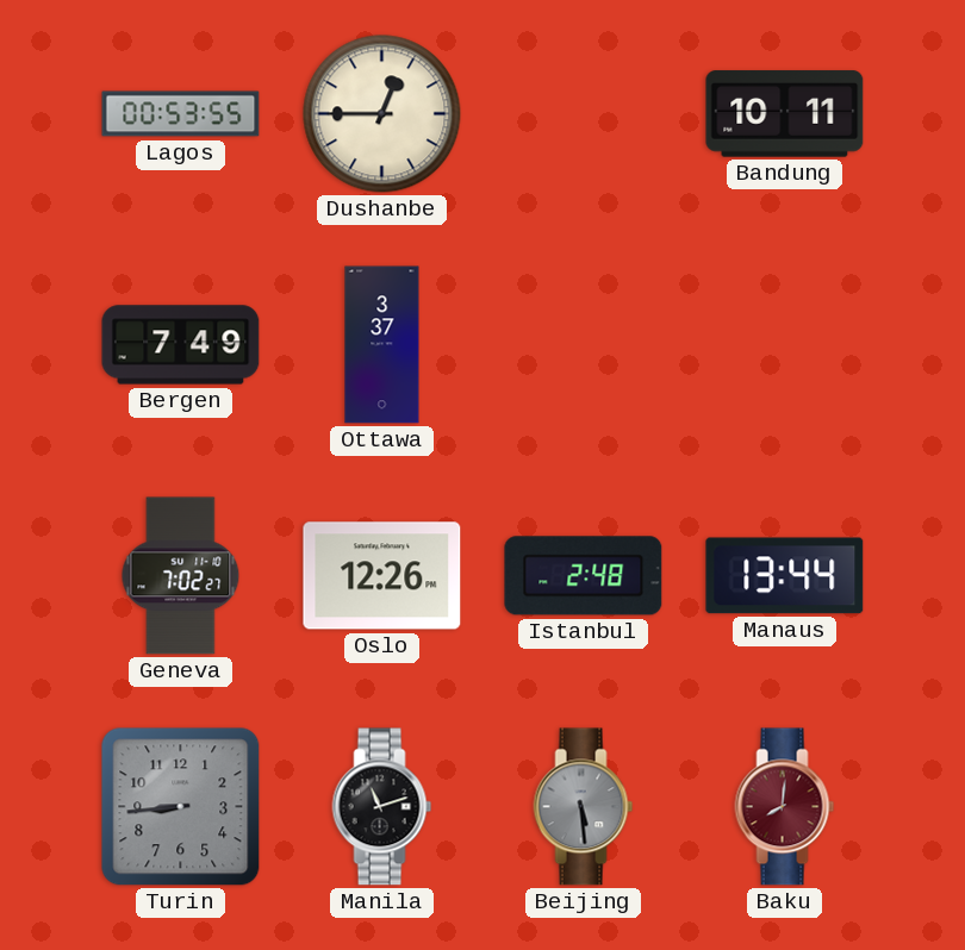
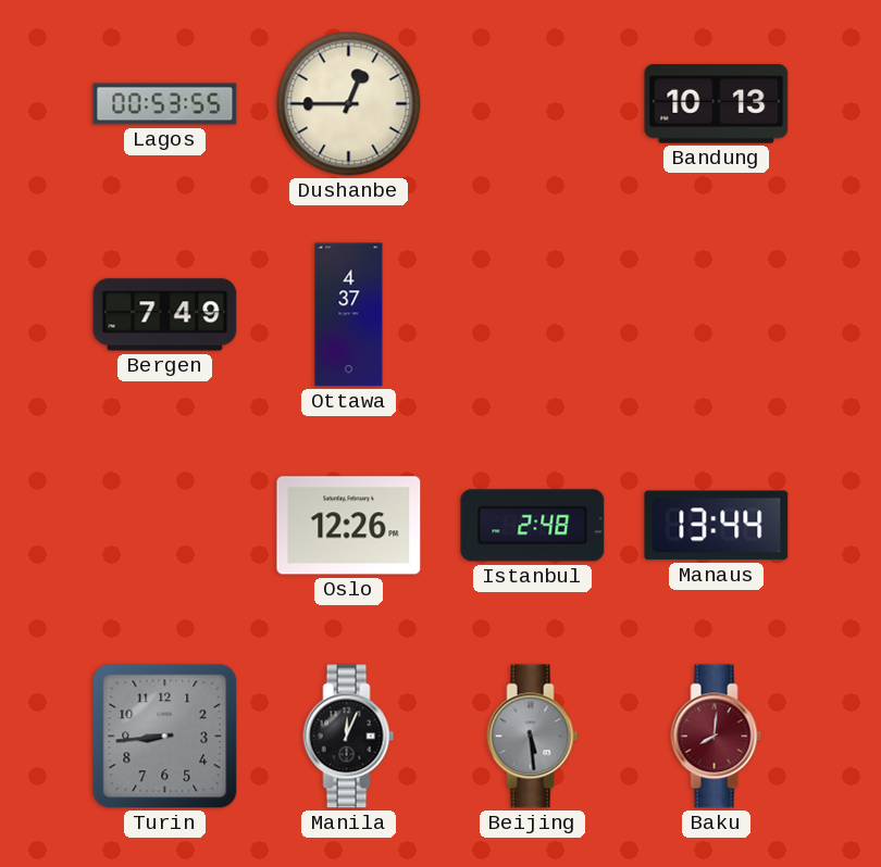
Bandung: 10:11 -> 10:13
Ottawa: 3:37 -> 4:37
Geneva: 7:02 -> none
Manila: 11:12 -> 12:04
